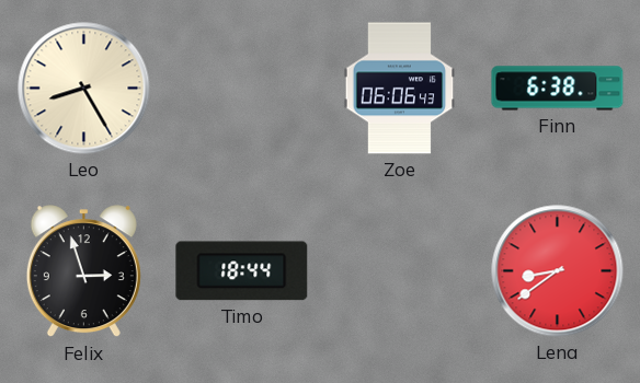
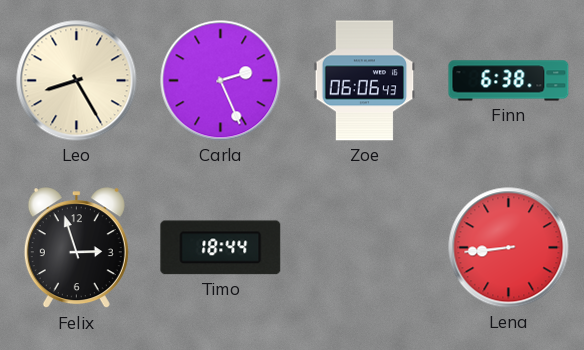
Carla: none -> 2:26
Lena: 8:39 -> 8:44
